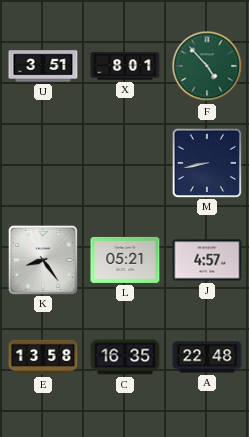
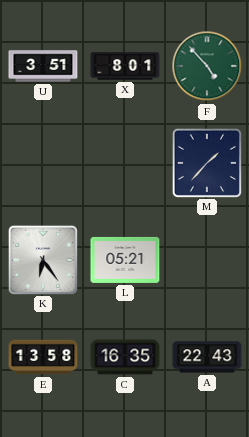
M: 8:43 -> 1:37
K: 8:24 -> 6:24
J: 4:57 -> none
A: 22:48 -> 22:43
